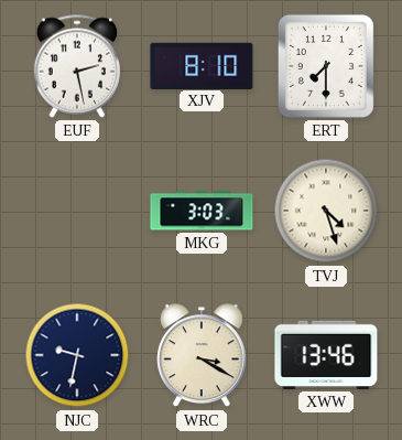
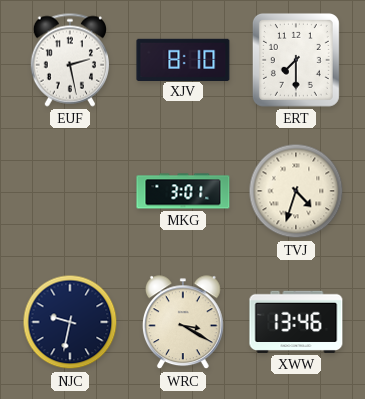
MKG: 3:03 -> 3:01
TVJ: 4:27 -> 4:33
